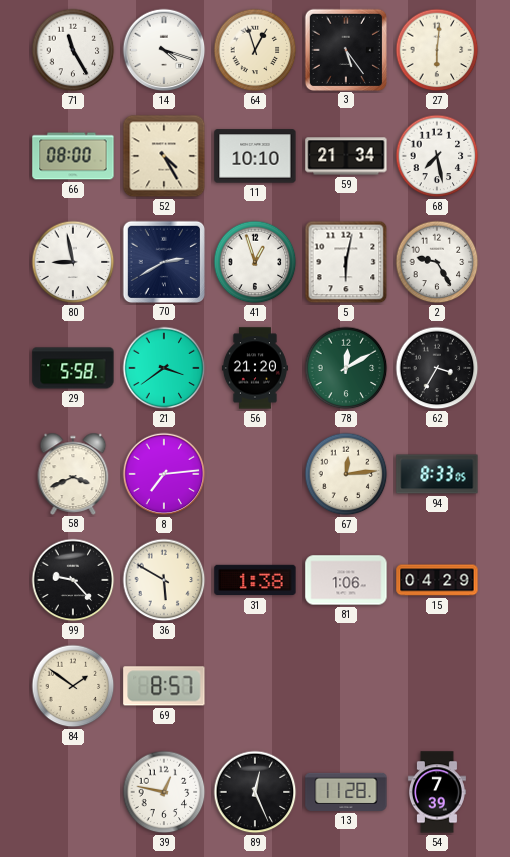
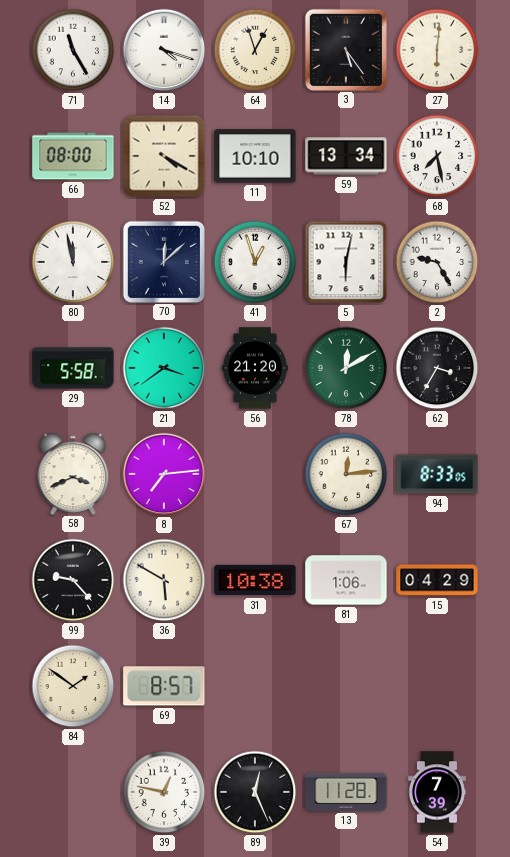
52: 4:25 -> 4:20
59: 21:34 -> 13:34
80: 8:58 -> 11:58
70: 2:40 -> 12:08
31: 1:38 -> 10:38
